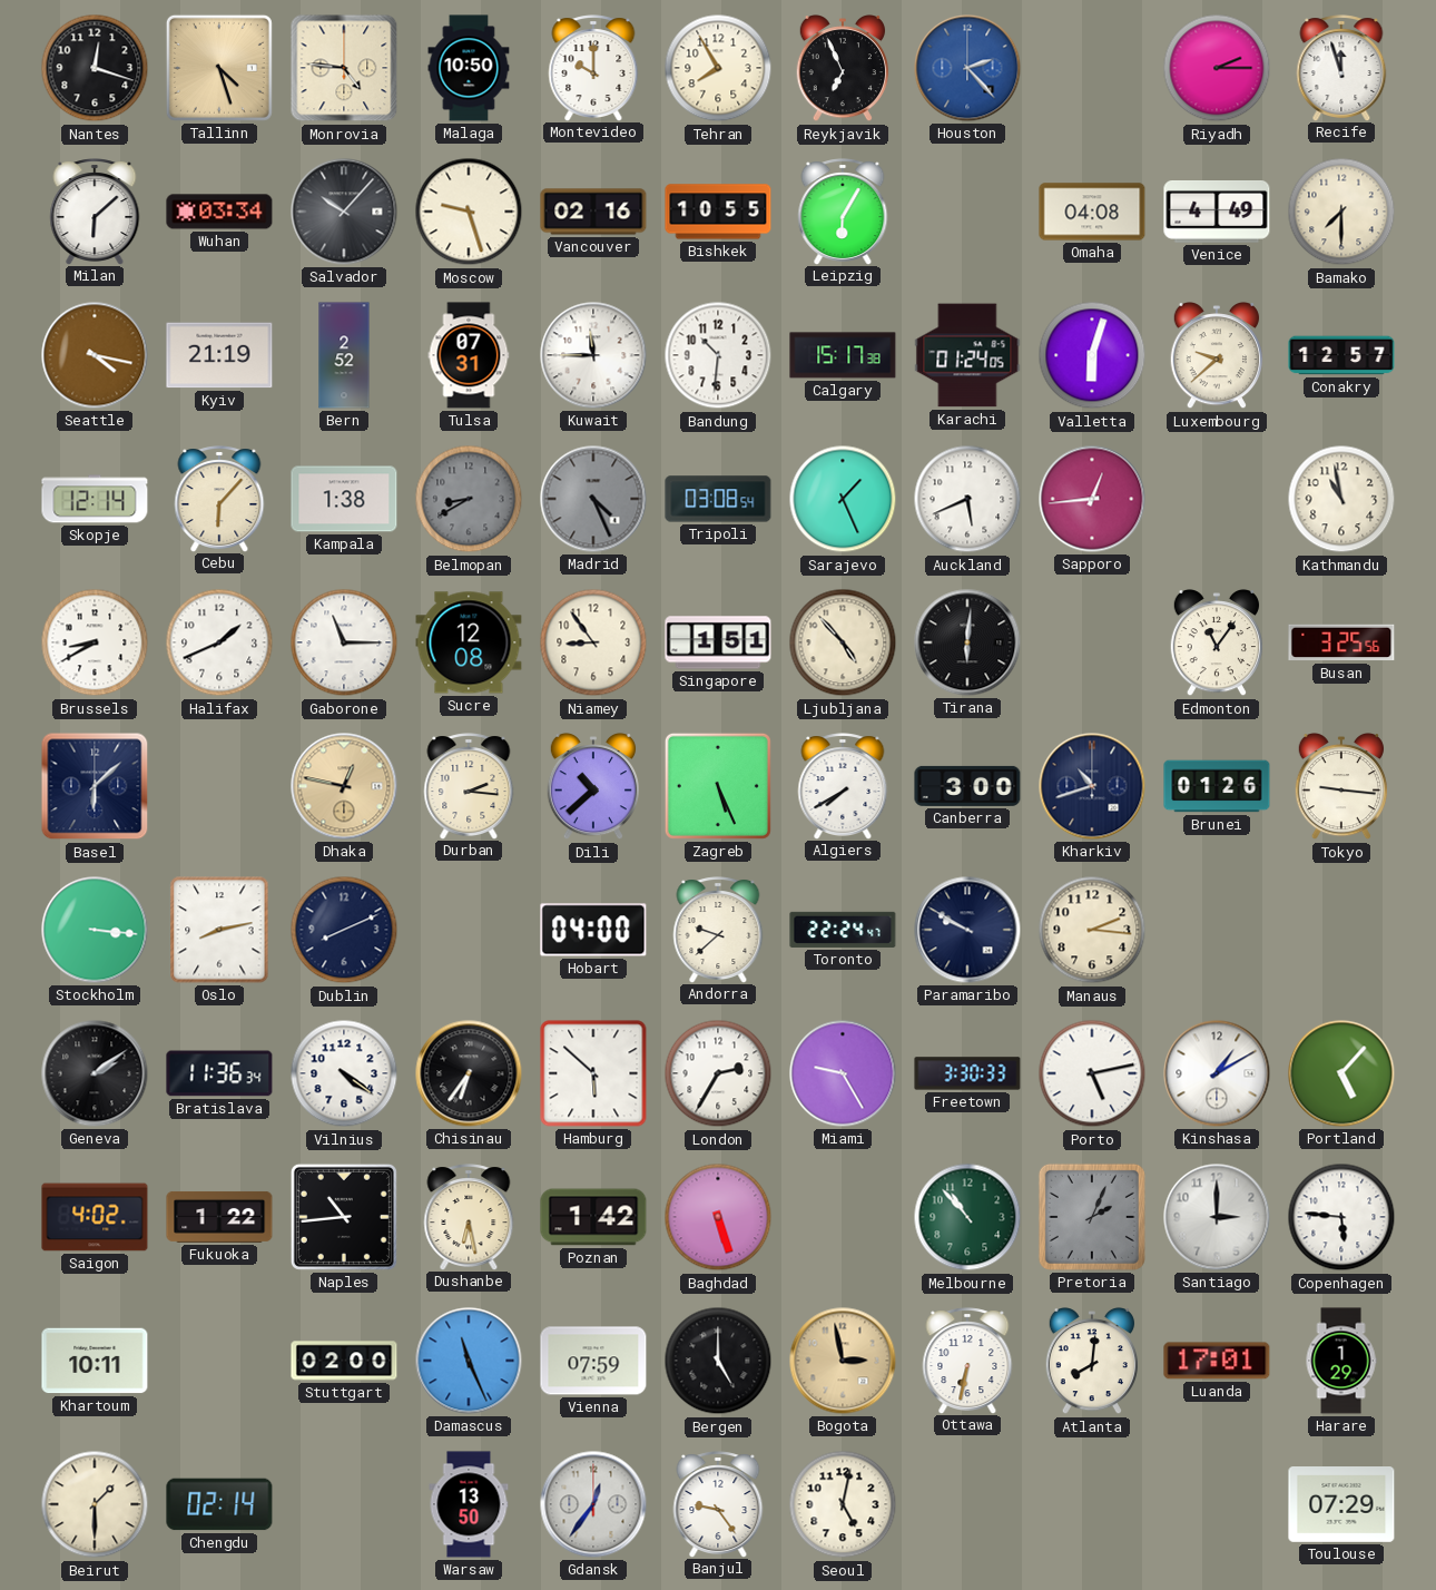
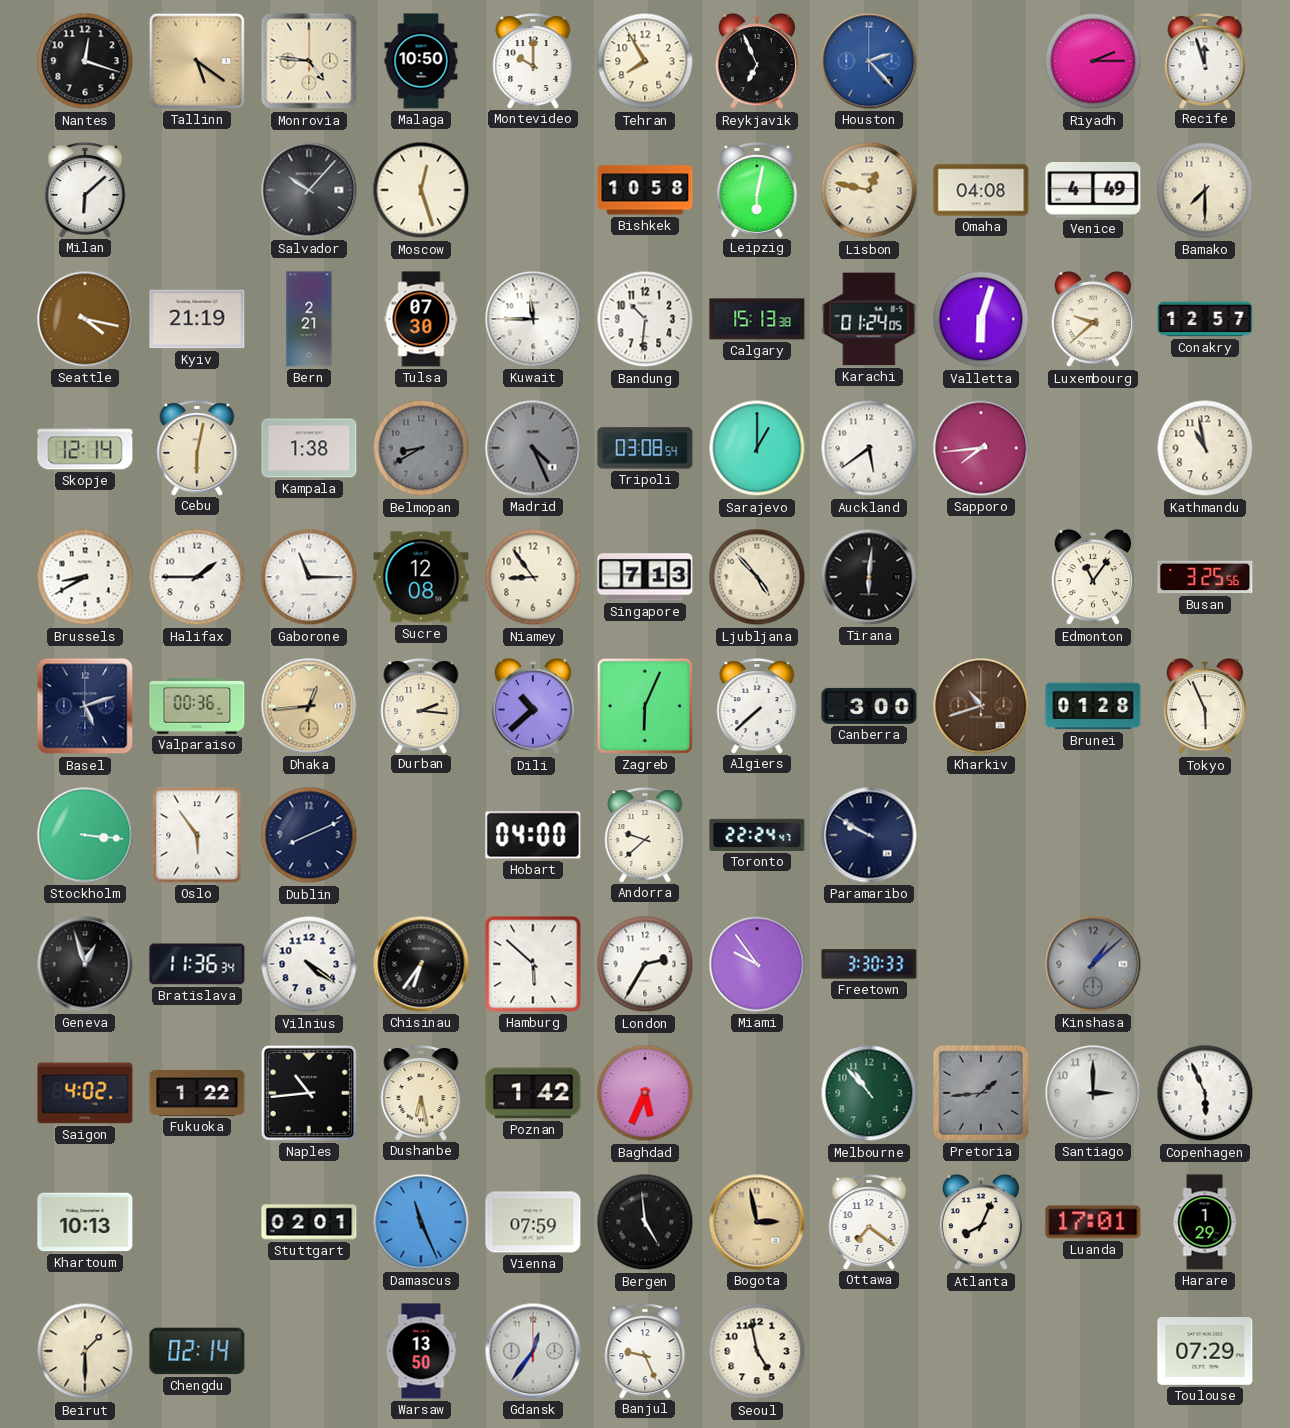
Tallinn: 4:27 -> 5:21
Wuhan: 03:34 -> none
Moscow: 9:27 -> 12:27
Vancouver: 02:16 -> none
Bishkek: 10:55 -> 10:58
Leipzig: 6:05 -> 6:02
Lisbon: none -> 12:47
Bern: 2:52 -> 2:21
Tulsa: 07:31 -> 07:30
Calgary: 15:17 -> 15:13
Cebu: 6:07 -> 6:02
Sarajevo: 1:26 -> 1:00
Auckland: 5:41 -> 5:39
Sapporo: 12:44 -> 7:44
Halifax: 1:41 -> 1:45
Singapore: 1:51 -> 7:13
Basel: 6:08 -> 5:12
Valparaiso: none -> 00:36
Dhaka: 12:47 -> 12:44
Zagreb: 5:26 -> 6:04
Algiers: 7:40 -> 7:38
Kharkiv dial: navy -> brown
Brunei: 01:26 -> 01:28
Tokyo: 9:16 -> 5:56
Oslo: 8:13 -> 5:54
Manaus: 2:16 -> none
Geneva: 2:09 -> 12:57
Miami: 9:25 -> 9:54
Porto: 5:13 -> none
Kinshasa: 1:10 -> 1:08
Kinshasa dial: white -> grey
Portland: 5:07 -> none
Baghdad: 5:27 -> 5:34
Pretoria: 2:04 -> 1:44
Copenhagen: 5:46 -> 5:56
Khartoum: 10:11 -> 10:13
Stuttgart: 02:00 -> 02:01
Bergen: 5:00 -> 4:59
Ottawa: 6:32 -> 7:21
Atlanta: 8:01 -> 8:04
Banjul: 9:24 -> 9:26
Seoul: 5:02 -> 4:58
